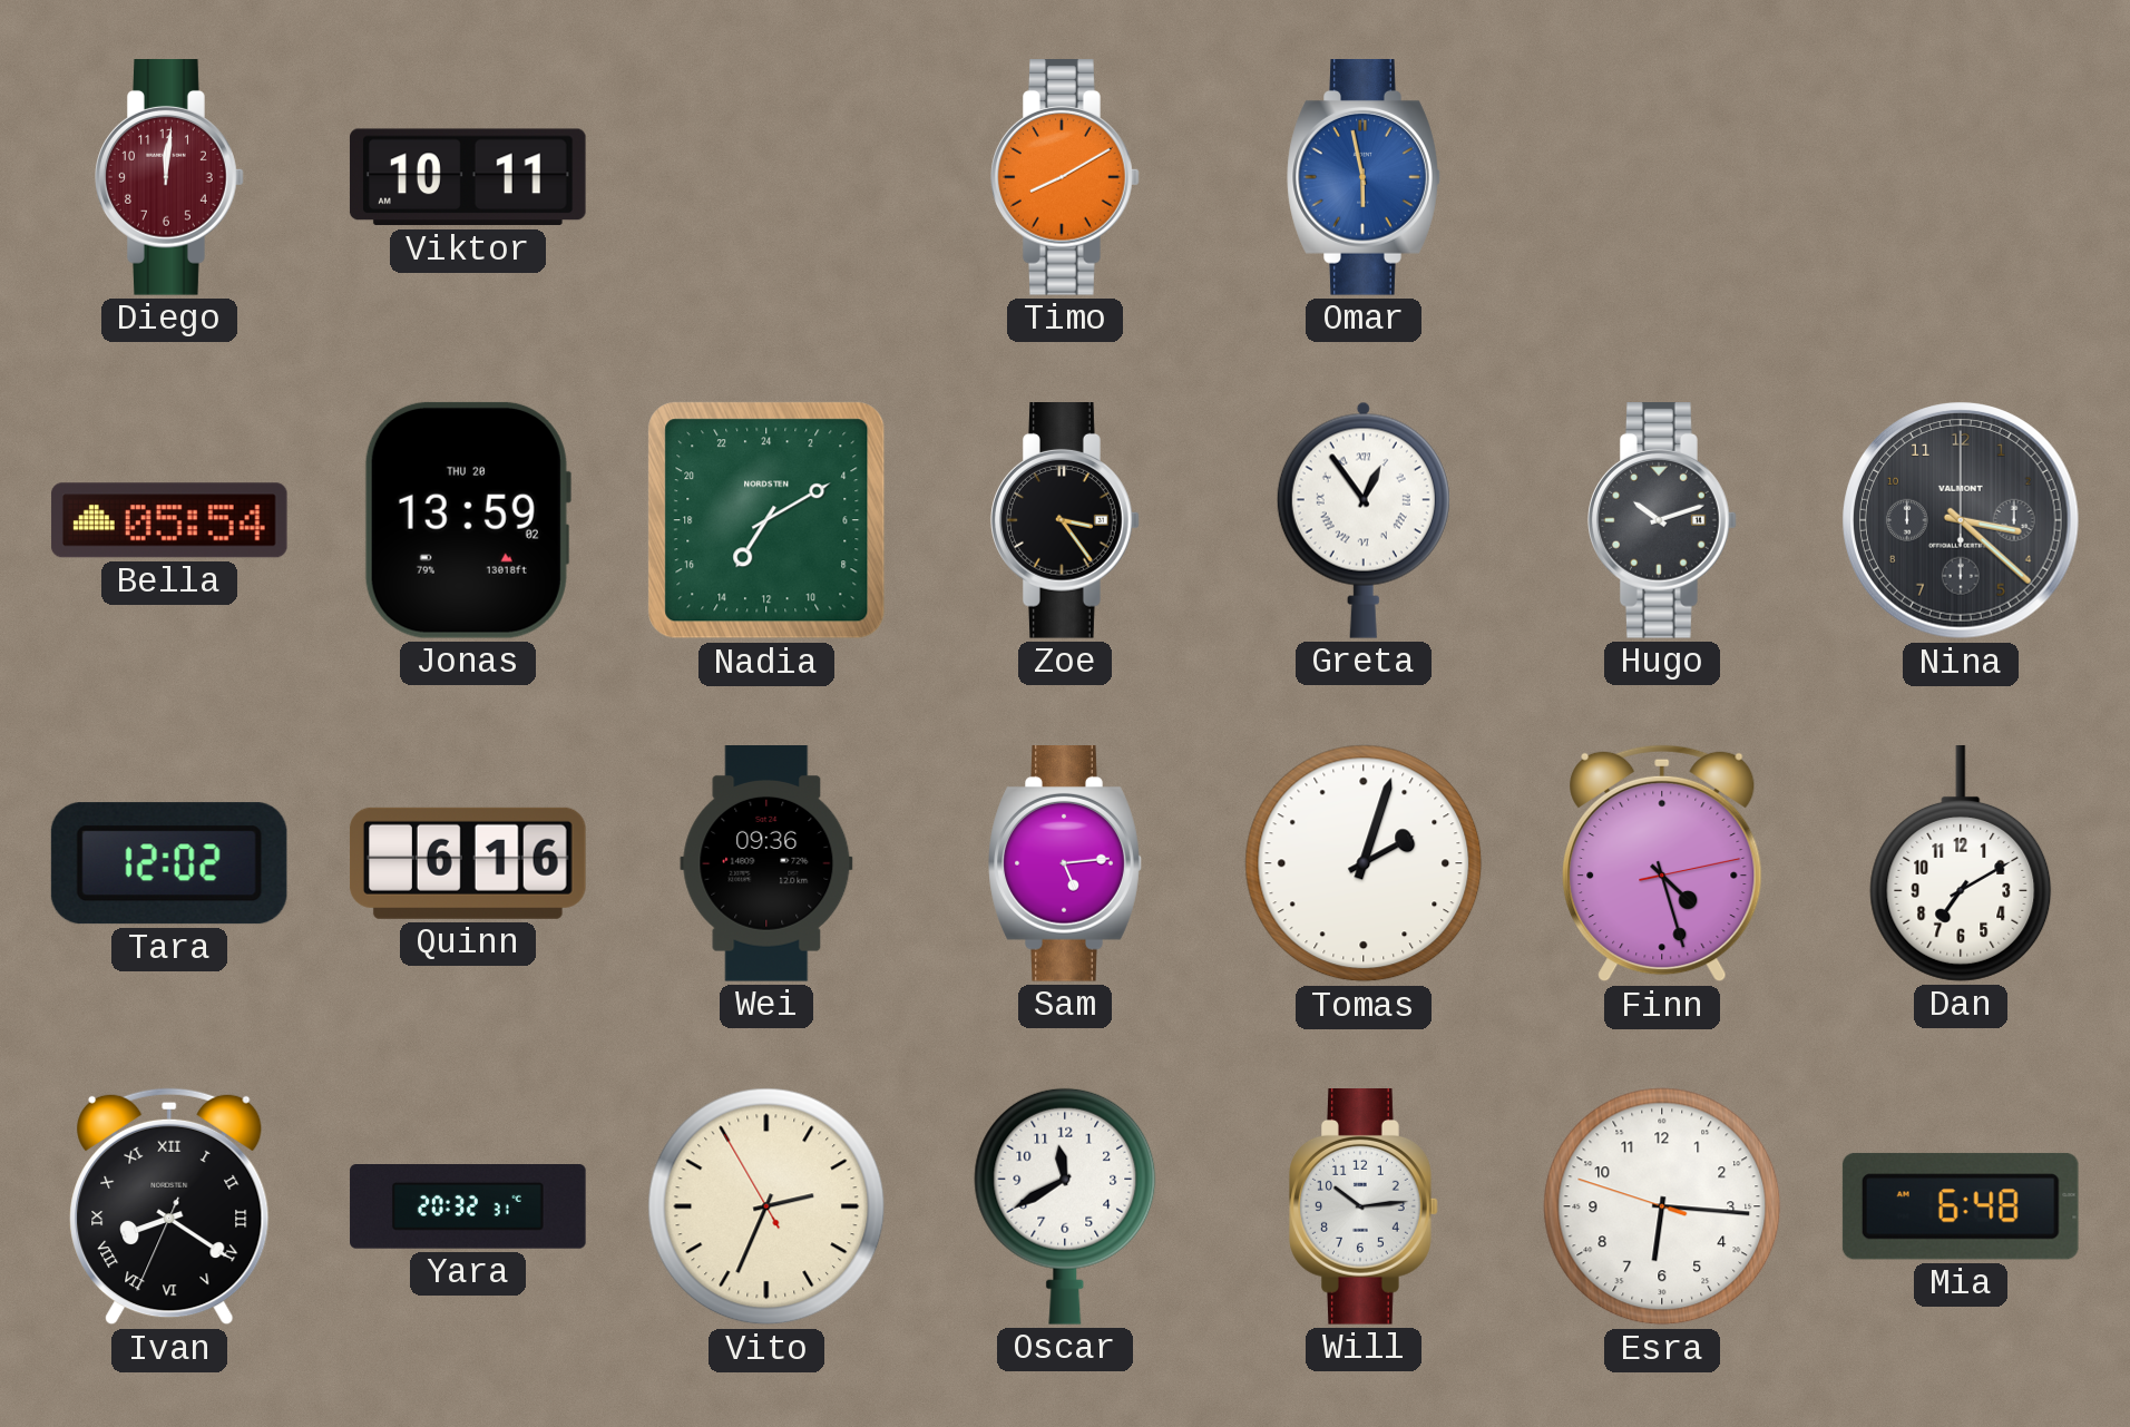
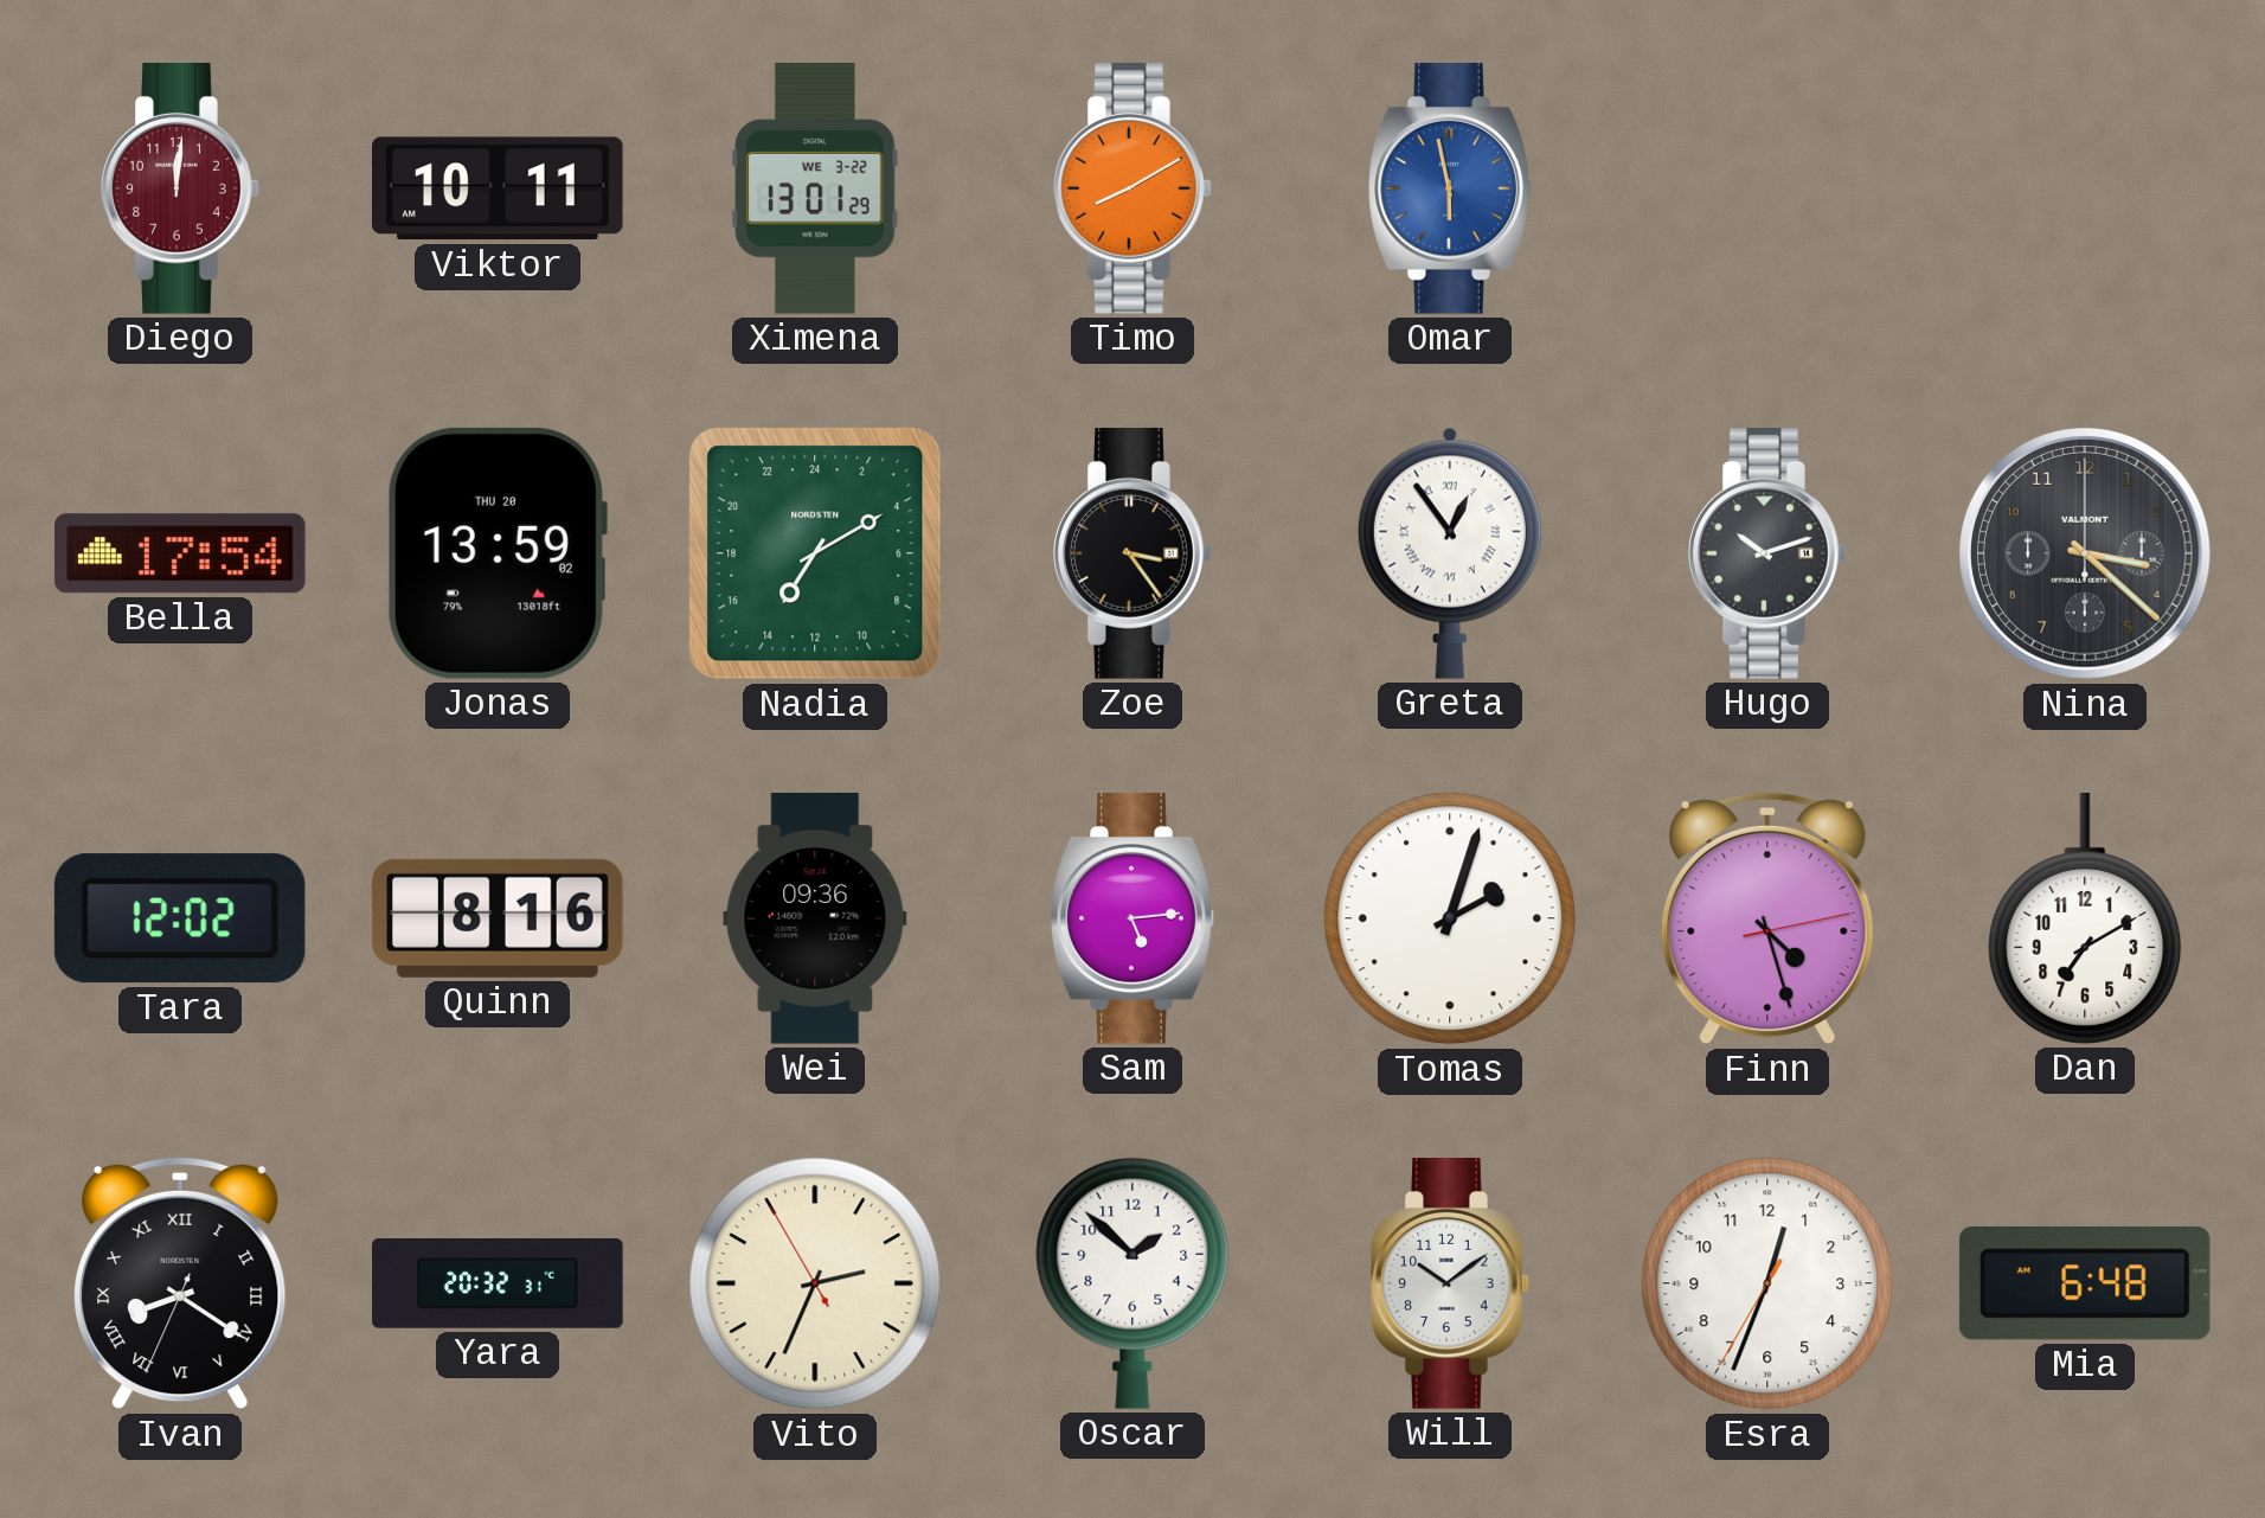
Ximena: none -> 13:01
Bella: 05:54 -> 17:54
Quinn: 6:16 -> 8:16
Oscar: 11:40 -> 1:52
Will: 10:14 -> 10:09
Esra: 6:15 -> 12:33
